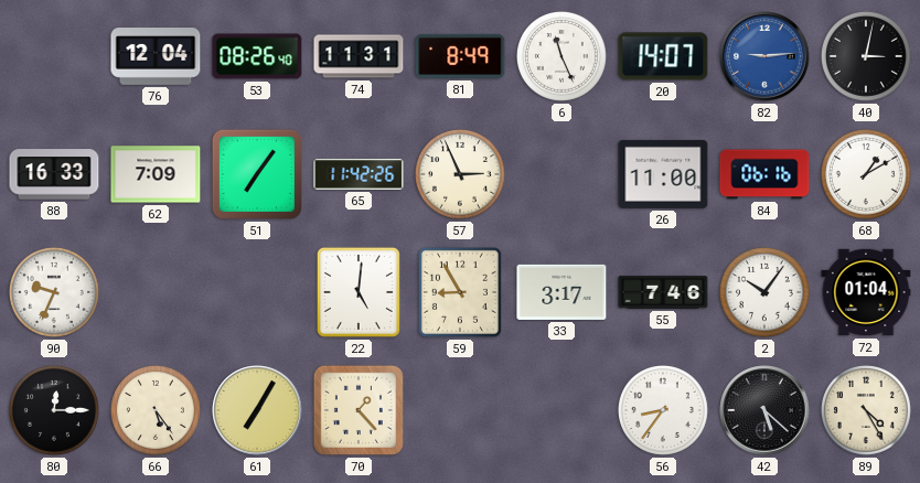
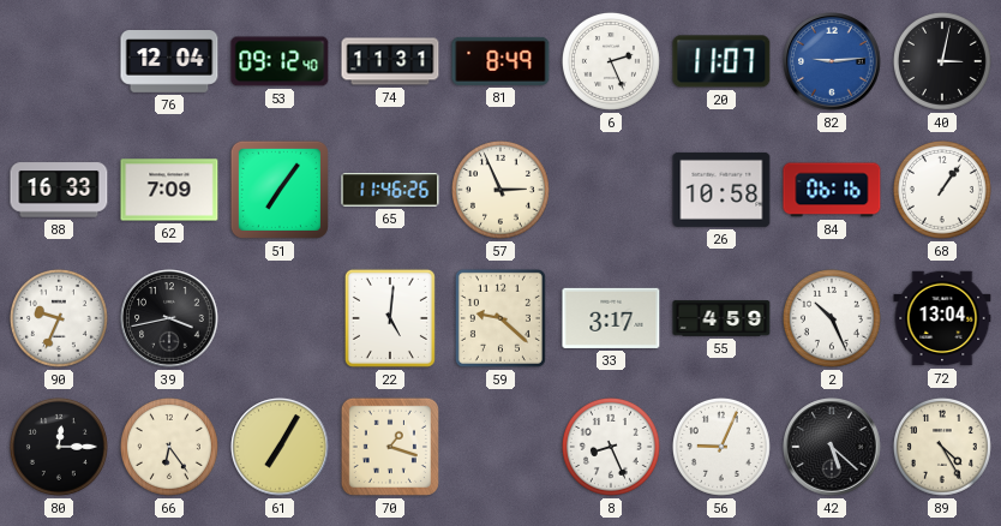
53: 08:26 -> 09:12
6: 11:26 -> 2:26
20: 14:07 -> 11:07
65: 11:42 -> 11:46
26: 11:00 -> 10:58
68: 1:10 -> 1:06
39: none -> 3:43
59: 8:55 -> 9:22
55: 7:46 -> 4:59
2: 10:06 -> 10:26
72: 01:04 -> 13:04
66: 5:24 -> 6:24
70: 1:23 -> 1:18
8: none -> 8:26
56: 8:36 -> 9:04
